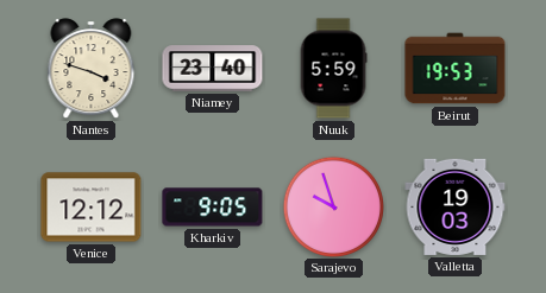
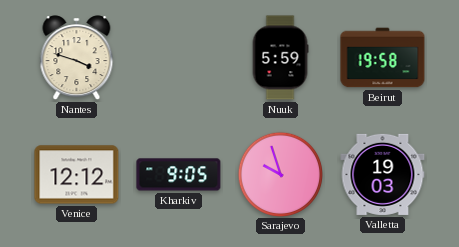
Niamey: 23:40 -> none
Beirut: 19:53 -> 19:58
